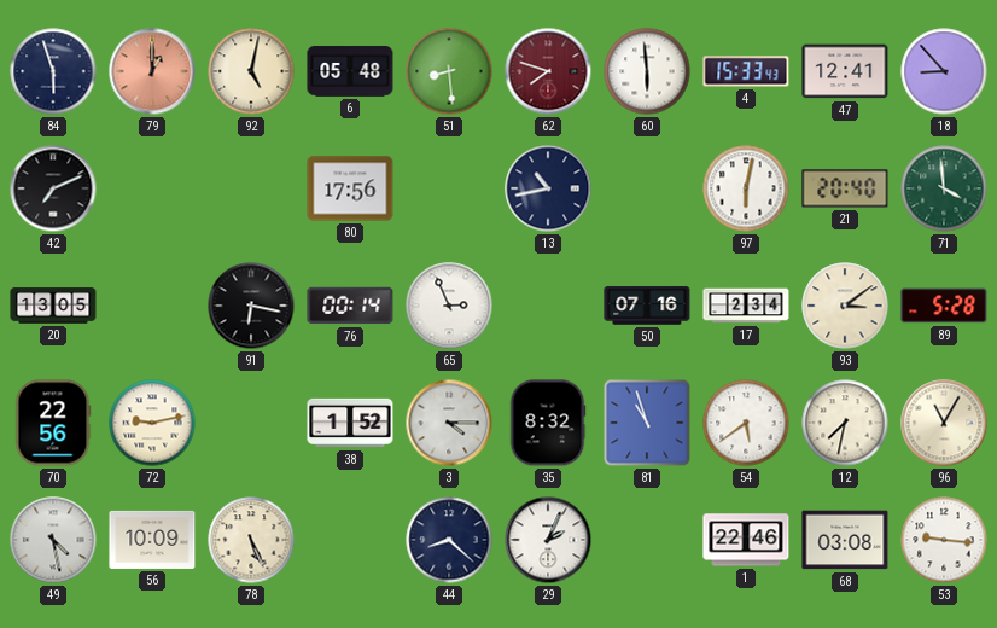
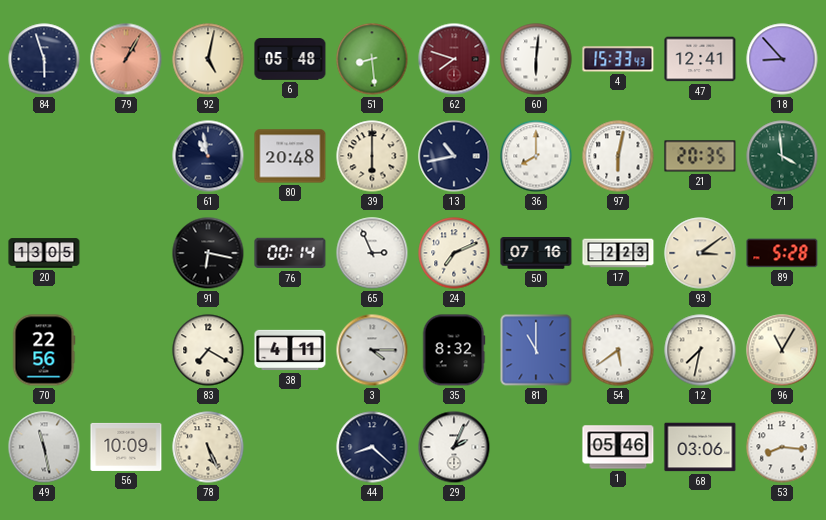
79: 1:00 -> 1:05
60: 5:59 -> 6:01
42: 7:11 -> none
61: none -> 10:58
80: 17:56 -> 20:48
39: none -> 6:00
36: none -> 8:00
21: 20:40 -> 20:35
24: none -> 7:11
17: 2:34 -> 2:23
72: 9:13 -> none
83: none -> 7:20
38: 1:52 -> 4:11
81: 10:57 -> 11:00
49: 4:28 -> 11:28
1: 22:46 -> 05:46
68: 03:08 -> 03:06
53: 9:16 -> 8:16
